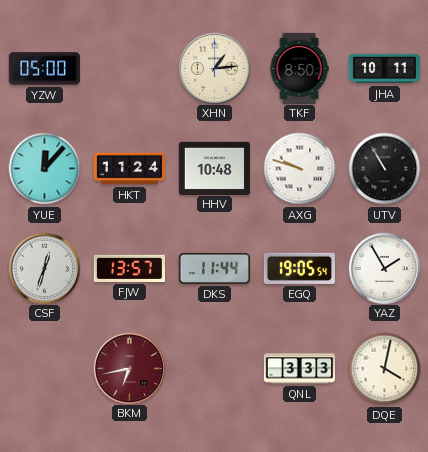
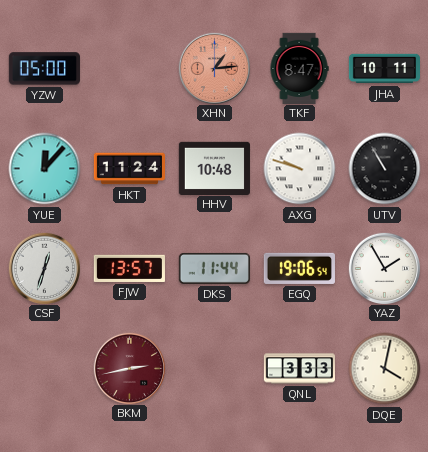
XHN dial: cream -> salmon
TKF: 8:50 -> 8:47
EGQ: 19:05 -> 19:06
BKM: 6:43 -> 2:43
